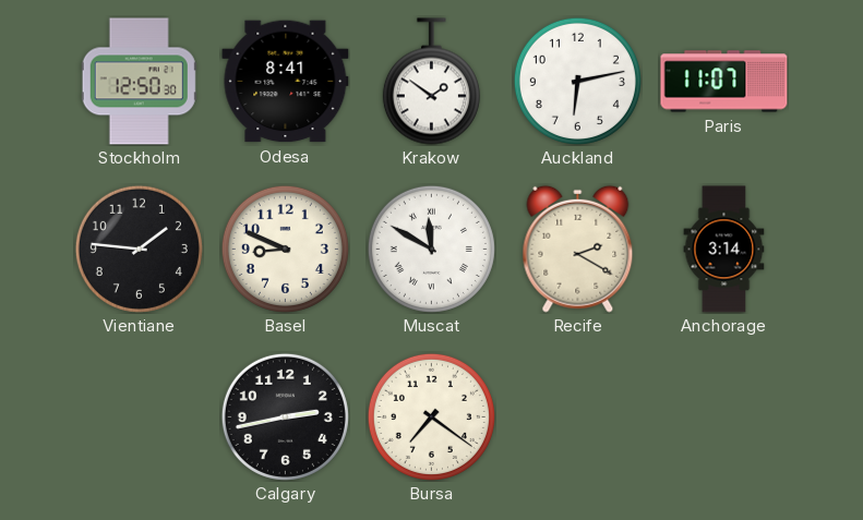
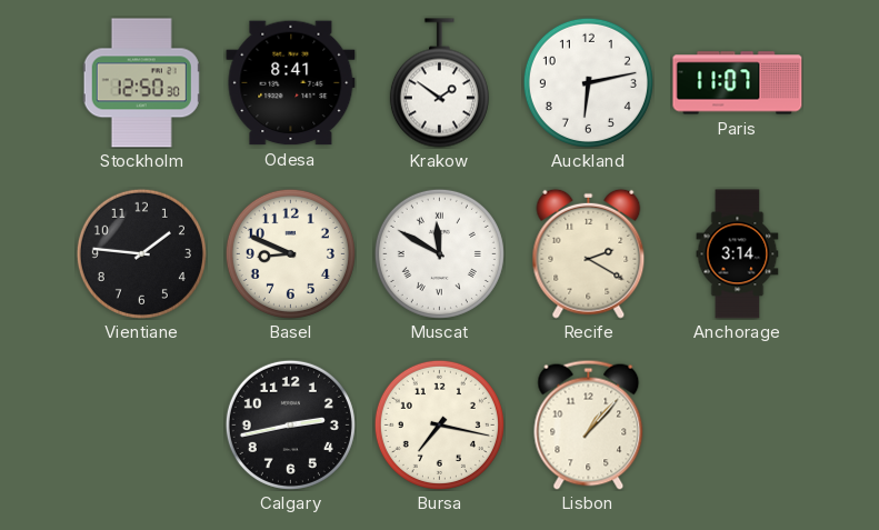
Bursa: 7:21 -> 7:17
Lisbon: none -> 1:07
